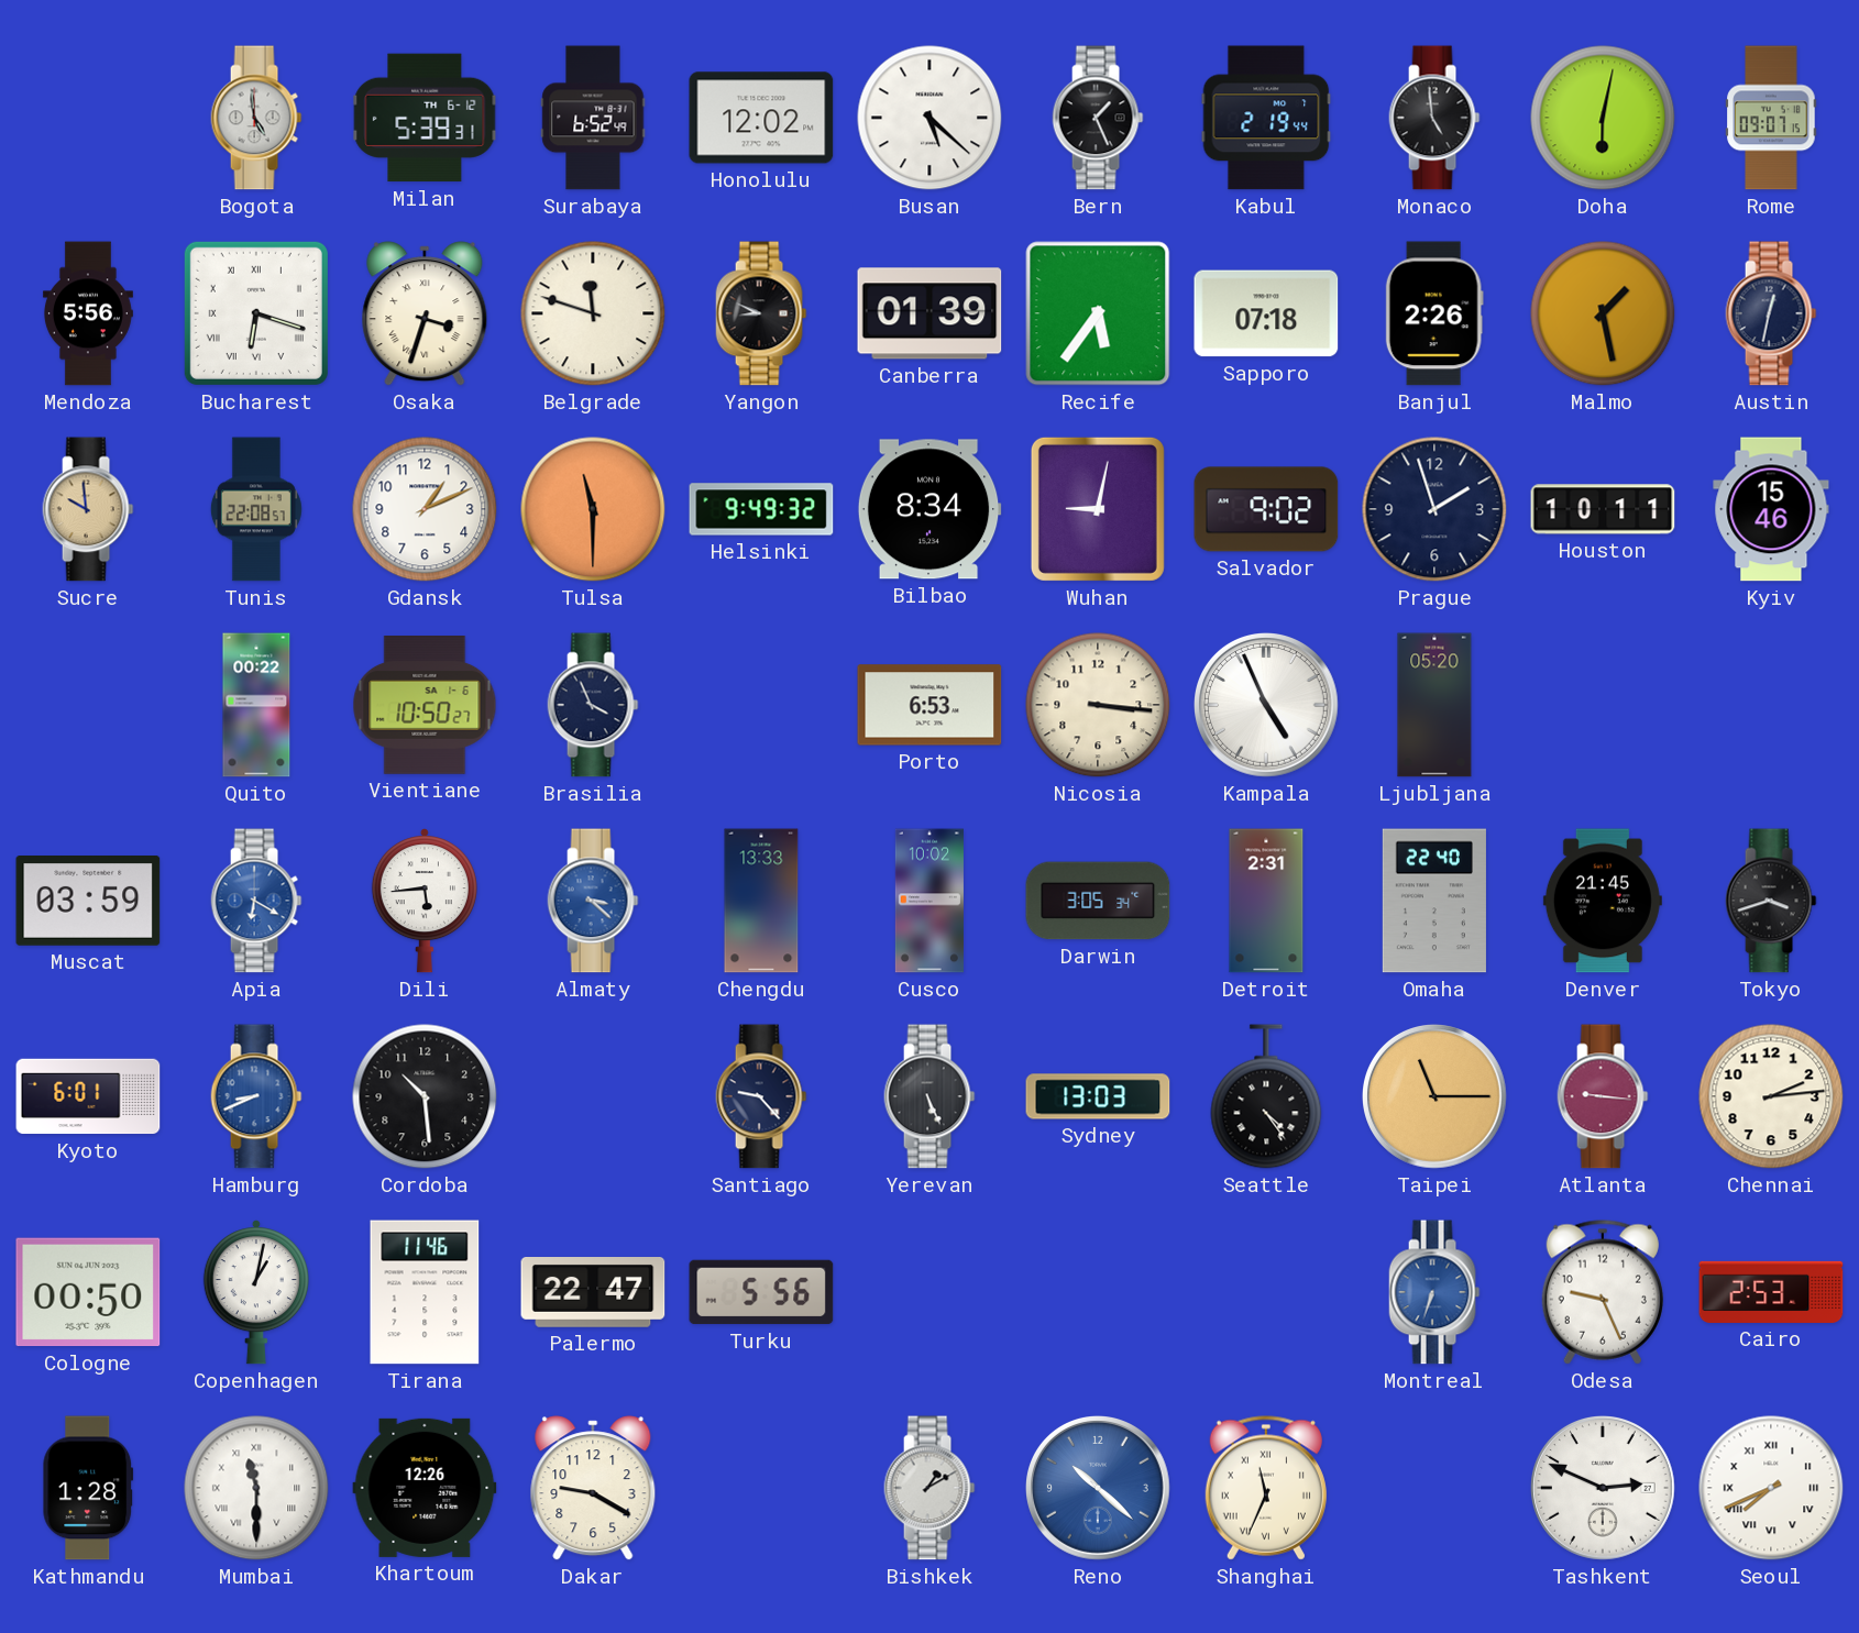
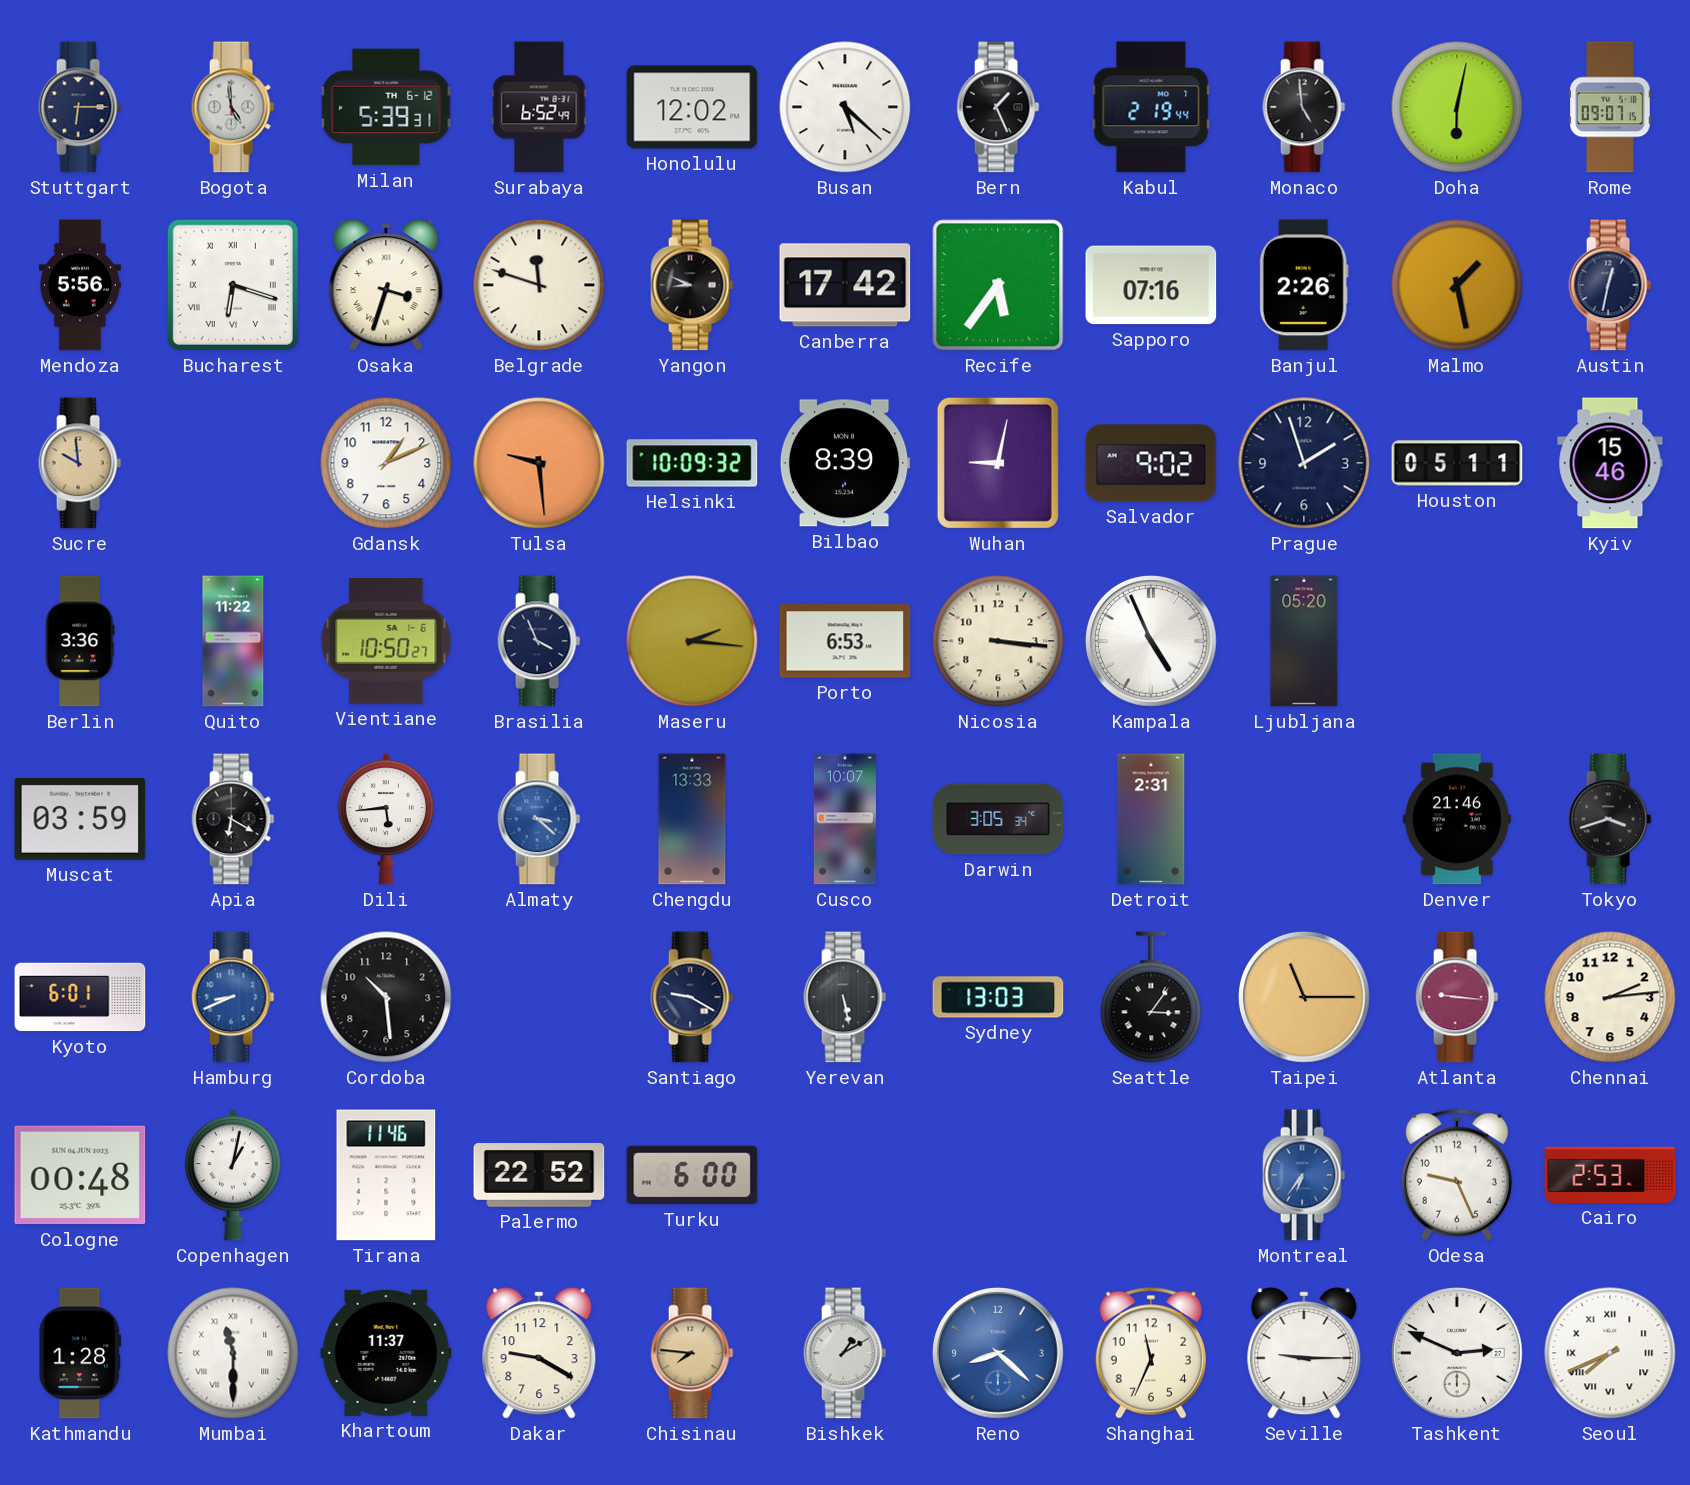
Stuttgart: none -> 6:15
Canberra: 01:39 -> 17:42
Sapporo: 07:18 -> 07:16
Tunis: 22:08 -> none
Tulsa: 11:30 -> 9:29
Helsinki: 9:49 -> 10:09
Bilbao: 8:34 -> 8:39
Houston: 10:11 -> 05:11
Berlin: none -> 3:36
Quito: 00:22 -> 11:22
Maseru: none -> 2:16
Apia dial: blue -> black
Cusco: 10:02 -> 10:07
Omaha: 22:40 -> none
Denver: 21:45 -> 21:46
Santiago: 9:23 -> 9:20
Yerevan: 5:26 -> 5:28
Seattle: 4:24 -> 3:06
Cologne: 00:50 -> 00:48
Palermo: 22:47 -> 22:52
Turku: 5:56 -> 6:00
Montreal: 6:33 -> 6:36
Khartoum: 12:26 -> 11:37
Chisinau: none -> 7:46
Reno: 10:22 -> 8:22
Shanghai numerals: Roman -> Arabic
Seville: none -> 9:15
